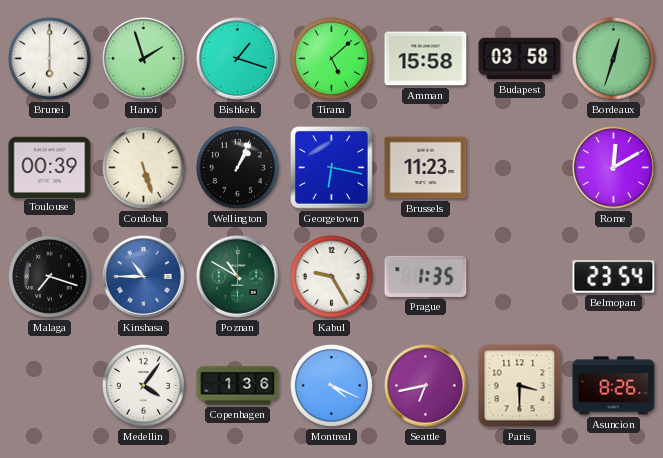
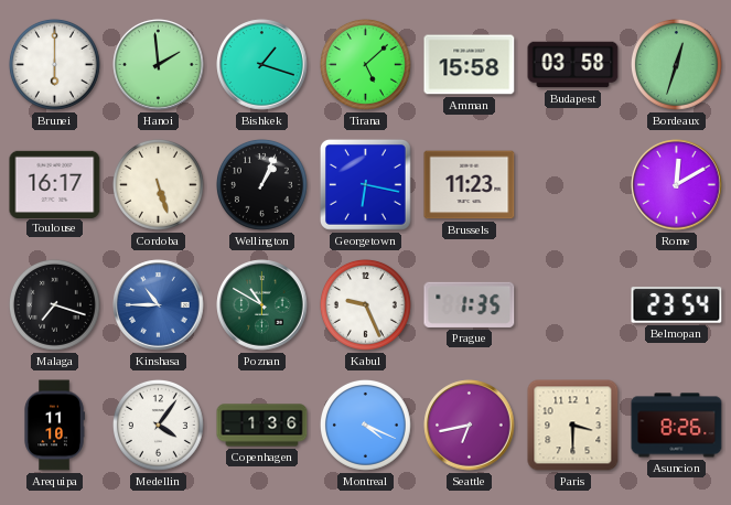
Hanoi: 1:57 -> 1:59
Toulouse: 00:39 -> 16:17
Kabul: 9:25 -> 9:26
Arequipa: none -> 11:10
